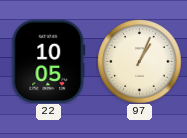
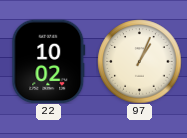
22: 10:05 -> 10:02
